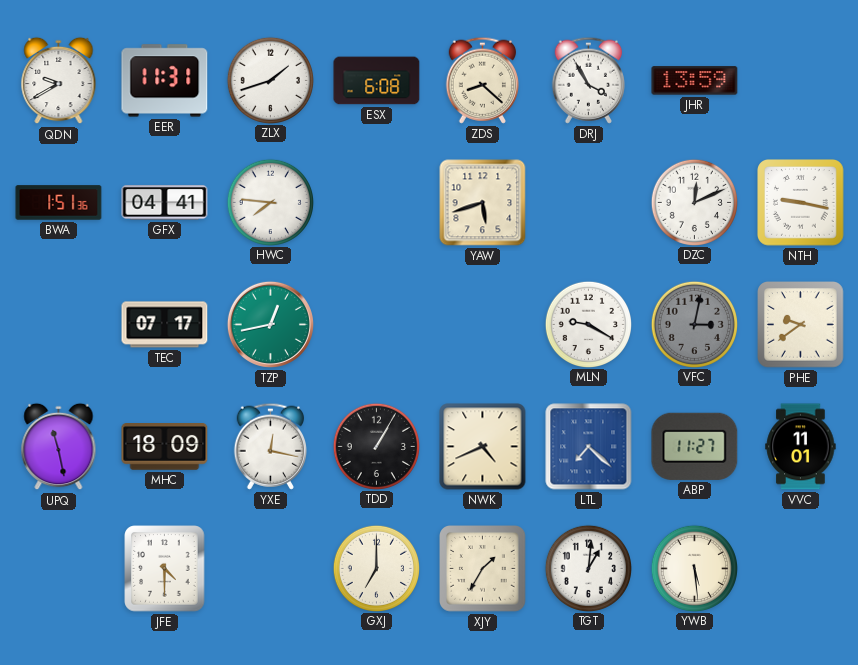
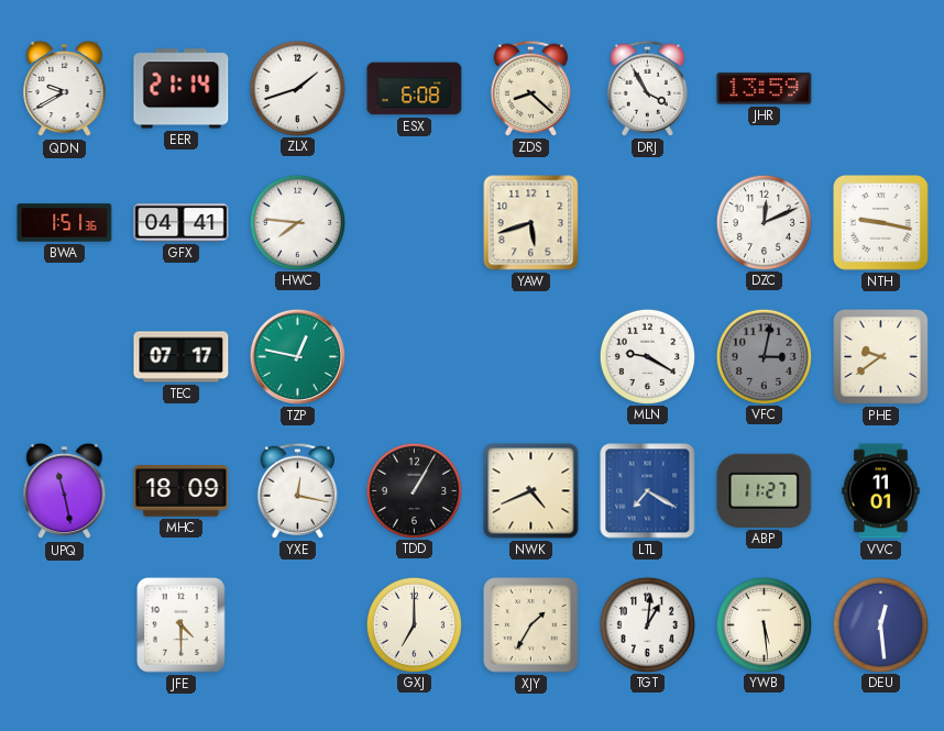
EER: 11:31 -> 21:14
TZP: 12:43 -> 12:47
LTL: 7:22 -> 7:20
DEU: none -> 12:29
